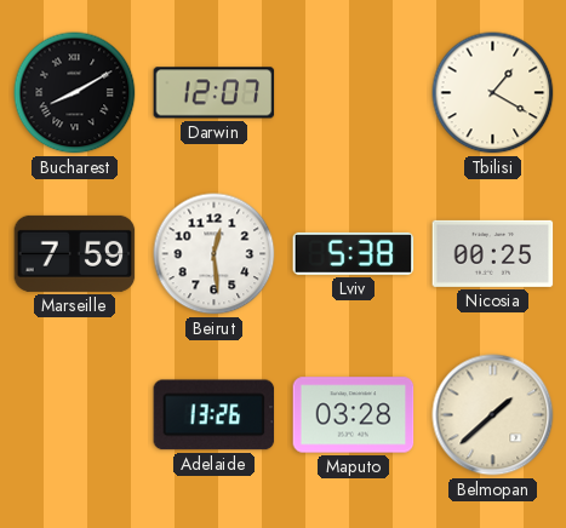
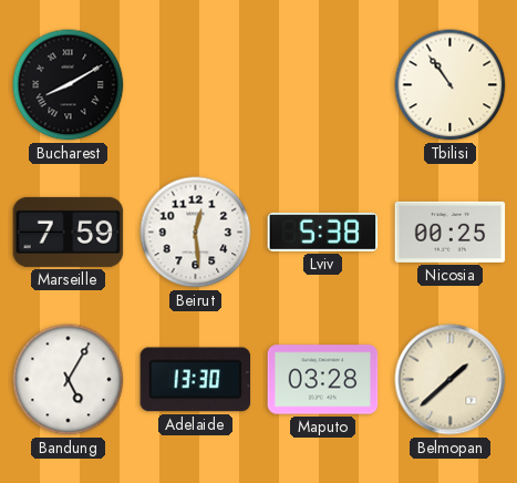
Darwin: 12:07 -> none
Tbilisi: 1:20 -> 10:54
Bandung: none -> 5:05
Adelaide: 13:26 -> 13:30
